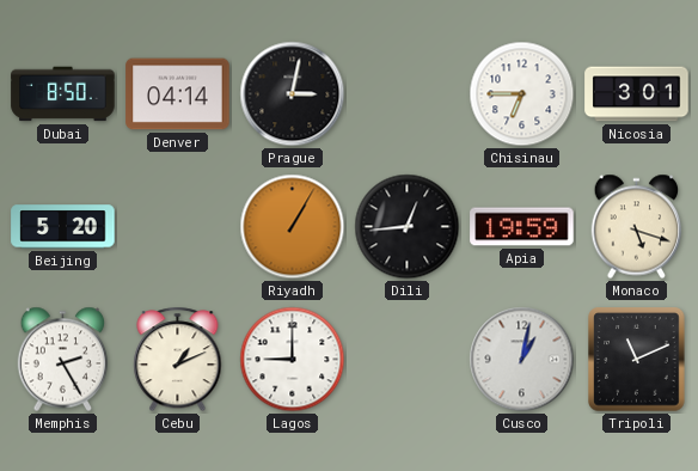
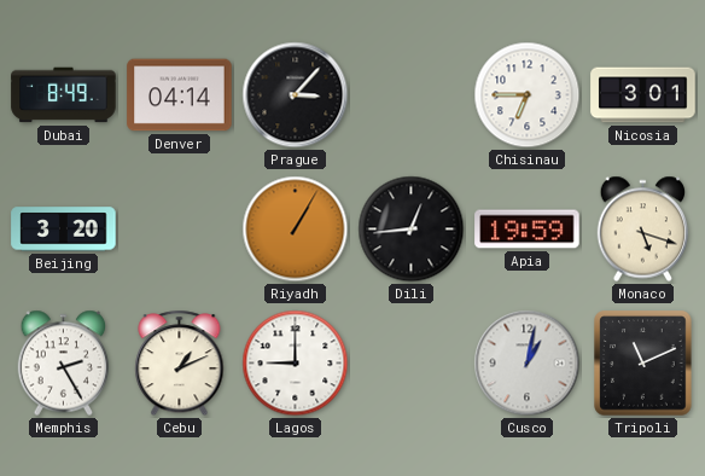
Dubai: 8:50 -> 8:49
Prague: 3:02 -> 3:07
Beijing: 5:20 -> 3:20
